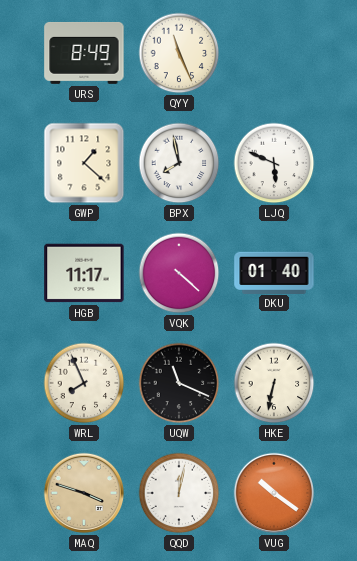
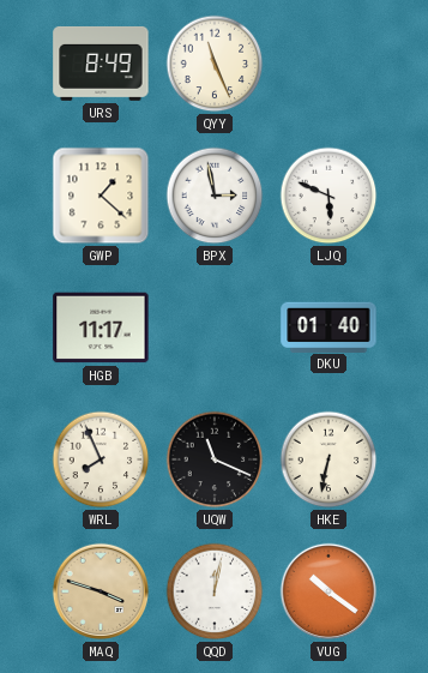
BPX: 7:58 -> 2:58
VQK: 4:22 -> none
